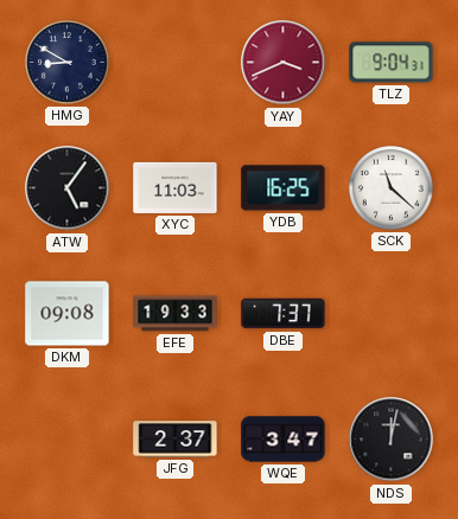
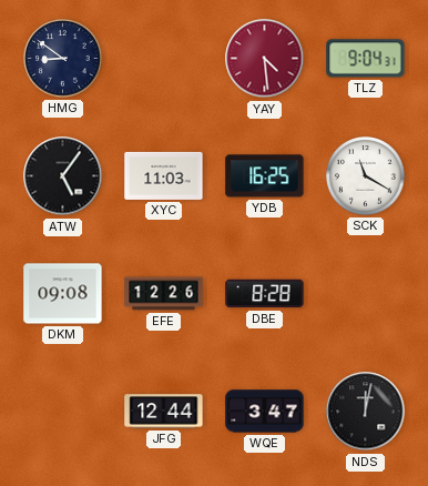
HMG: 8:50 -> 8:51
YAY: 3:41 -> 4:29
SCK: 11:22 -> 11:20
EFE: 19:33 -> 12:26
DBE: 7:37 -> 8:28
JFG: 2:37 -> 12:44
